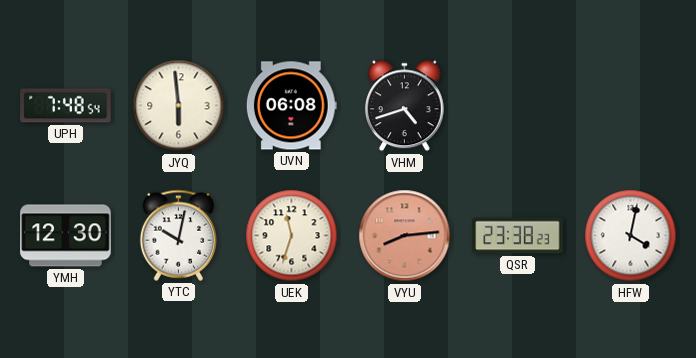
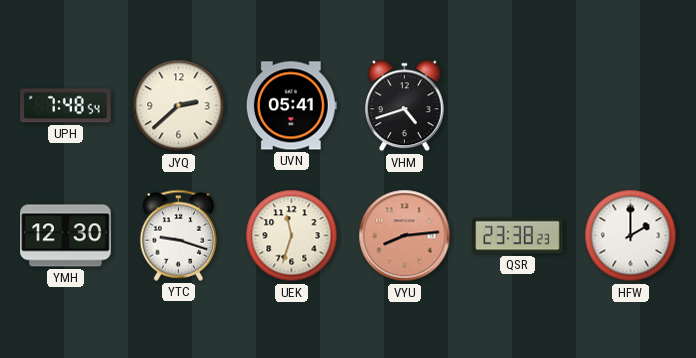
JYQ: 5:59 -> 2:38
UVN: 06:08 -> 05:41
YTC: 10:02 -> 9:18
HFW: 4:02 -> 2:00
